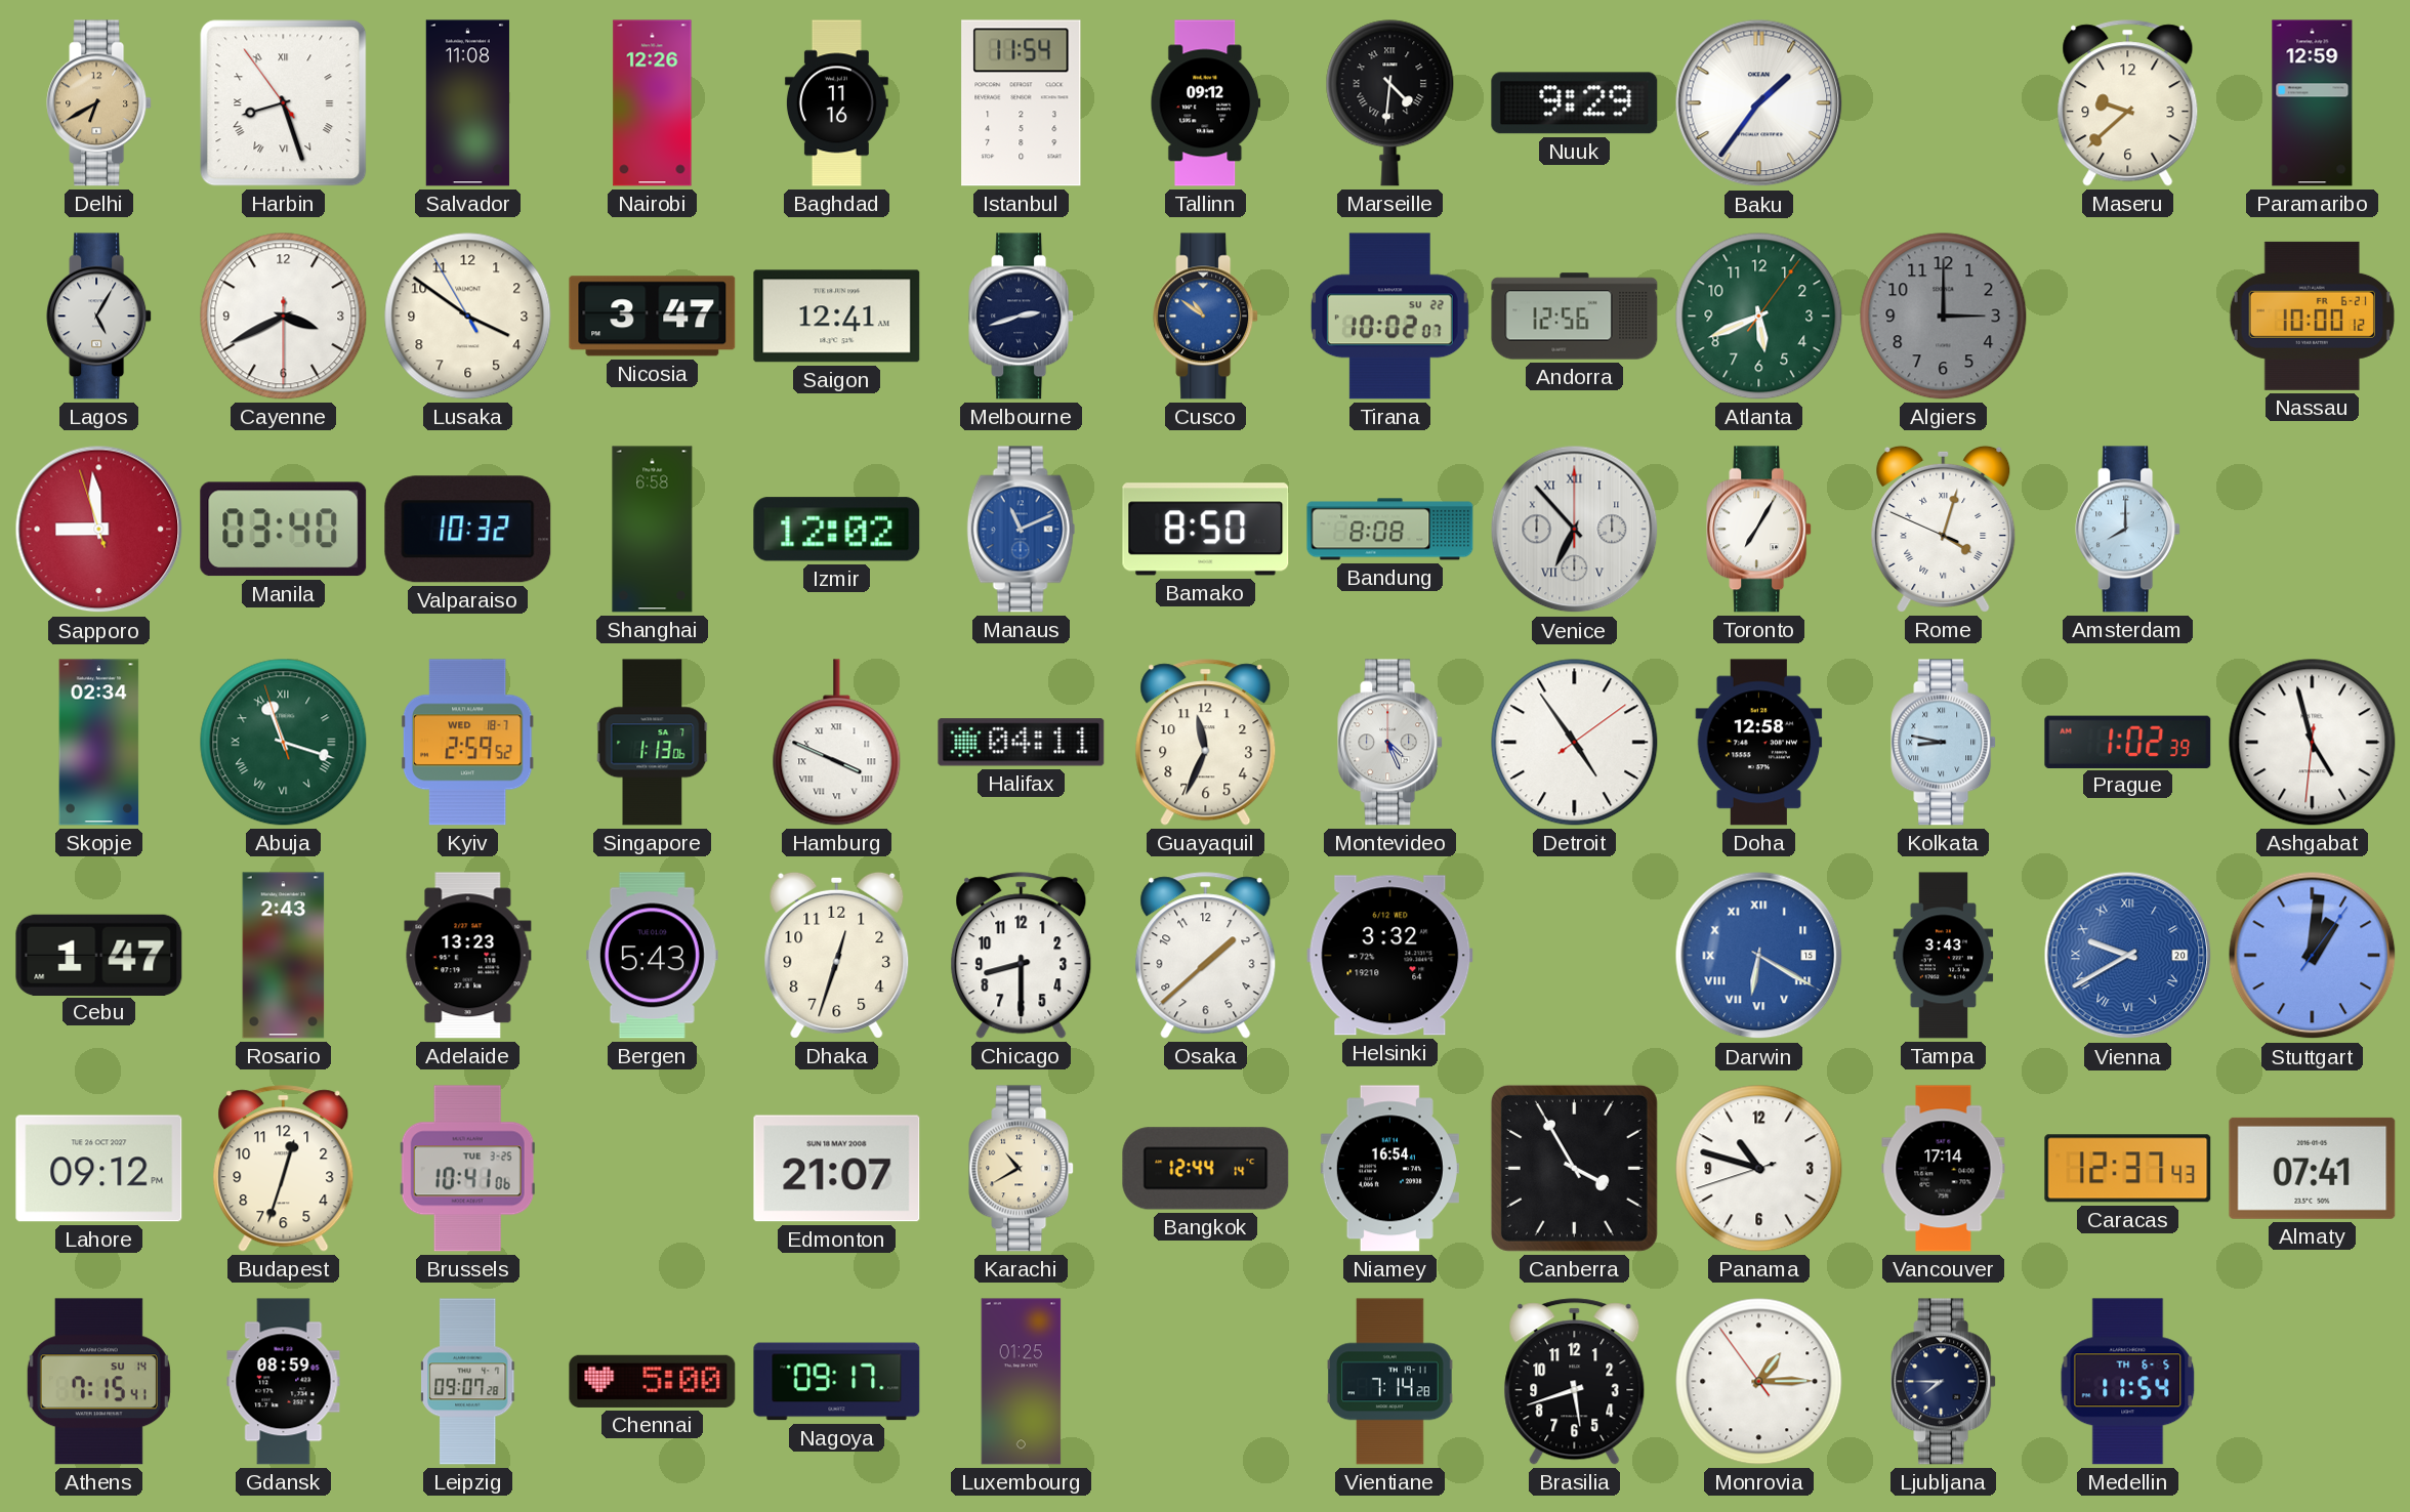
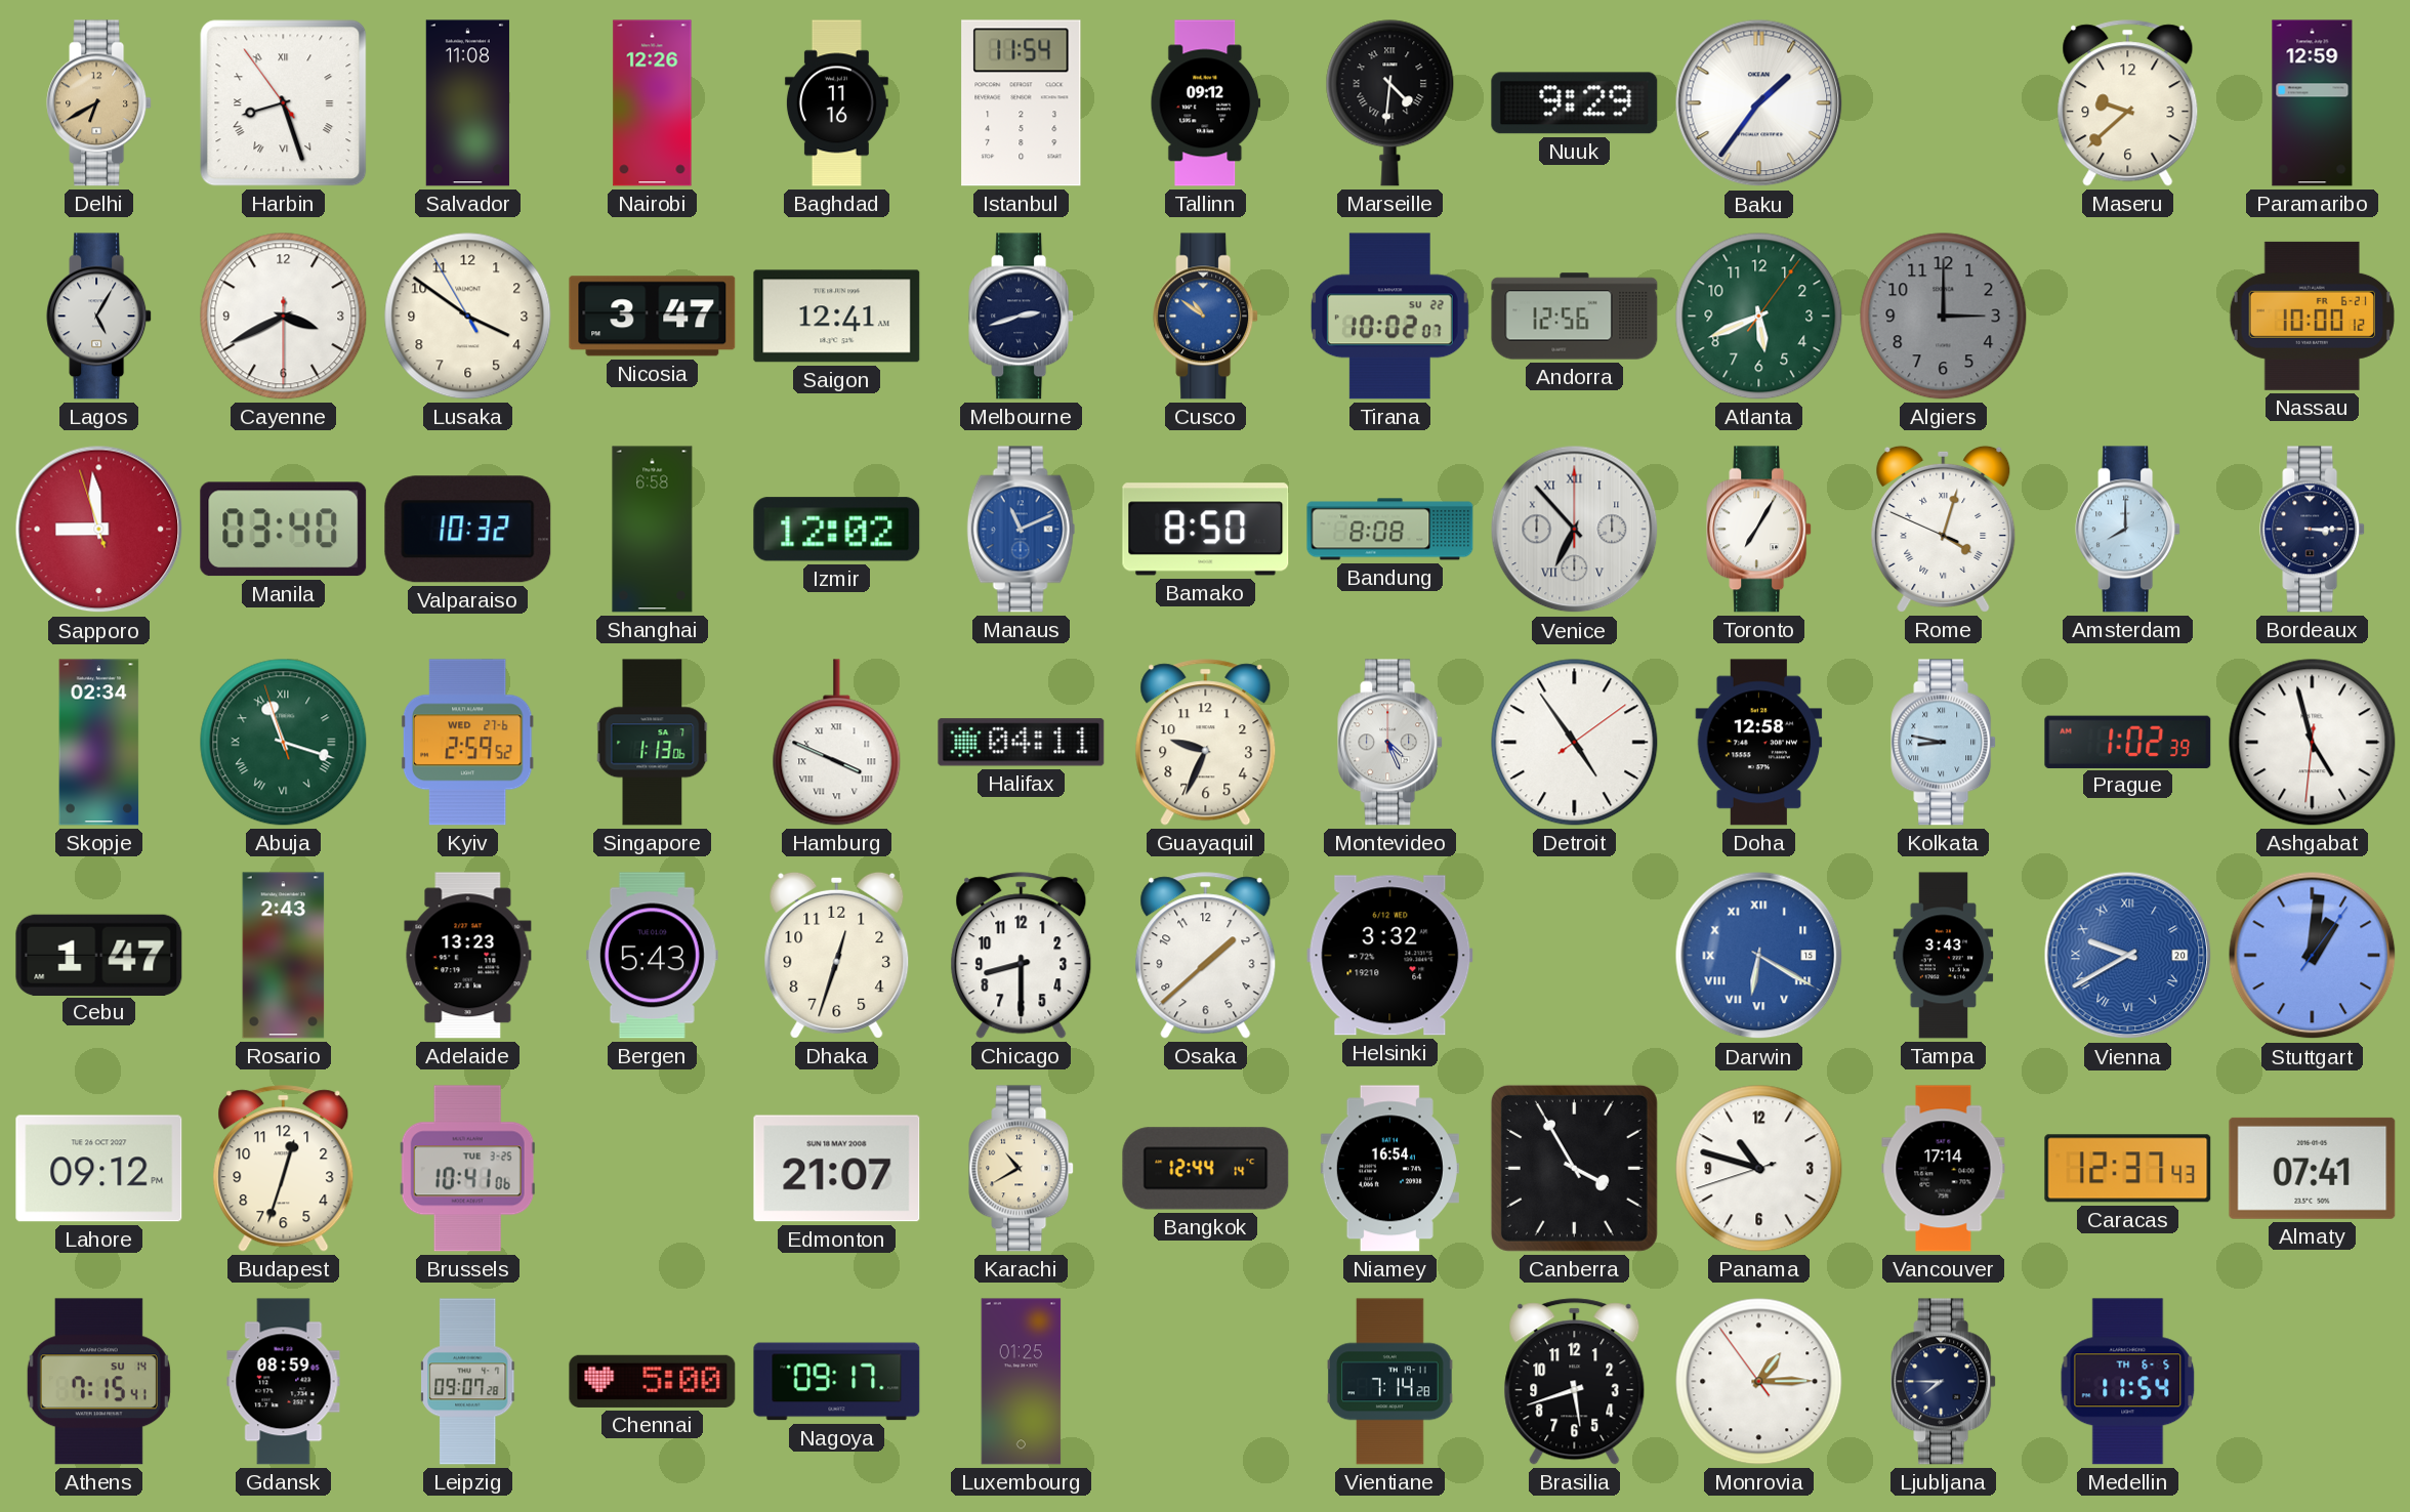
Bordeaux: none -> 3:15
Kyiv date: WED 18-7 -> WED 27-6
Guayaquil: 11:34 -> 9:34
